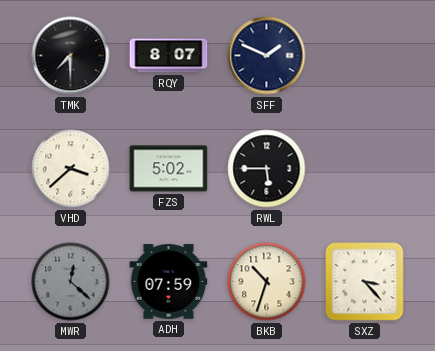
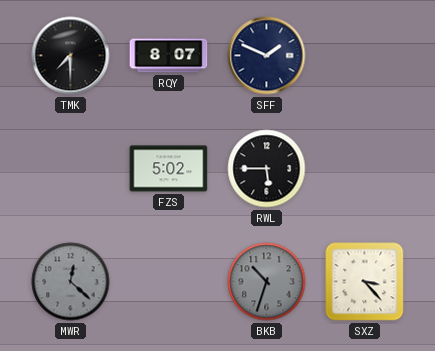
VHD: 3:38 -> none
ADH: 07:59 -> none
BKB dial: cream -> grey
